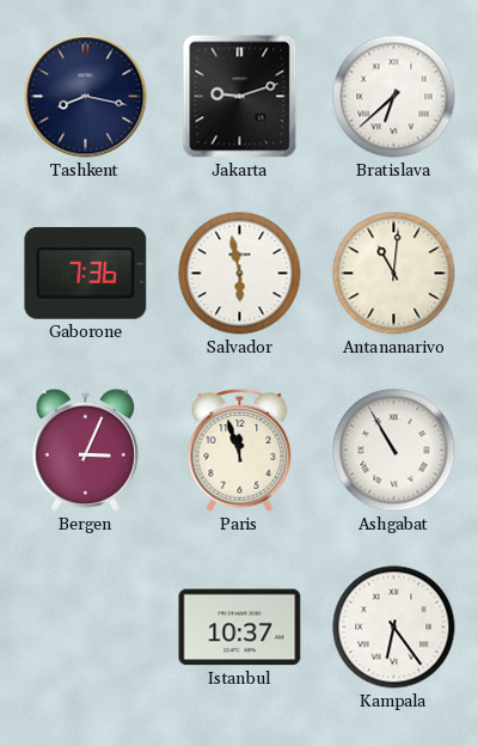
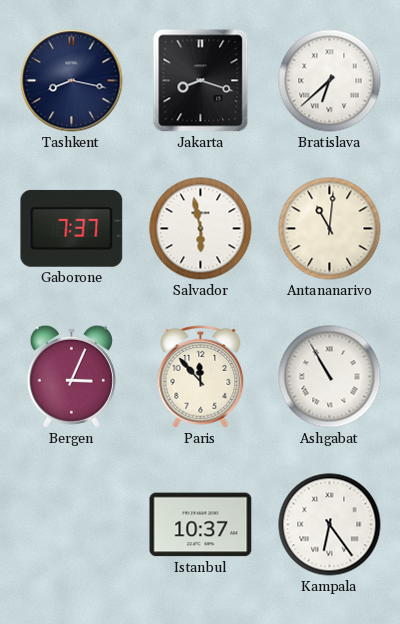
Jakarta: 9:12 -> 8:18
Gaborone: 7:36 -> 7:37
Paris: 11:57 -> 11:53
